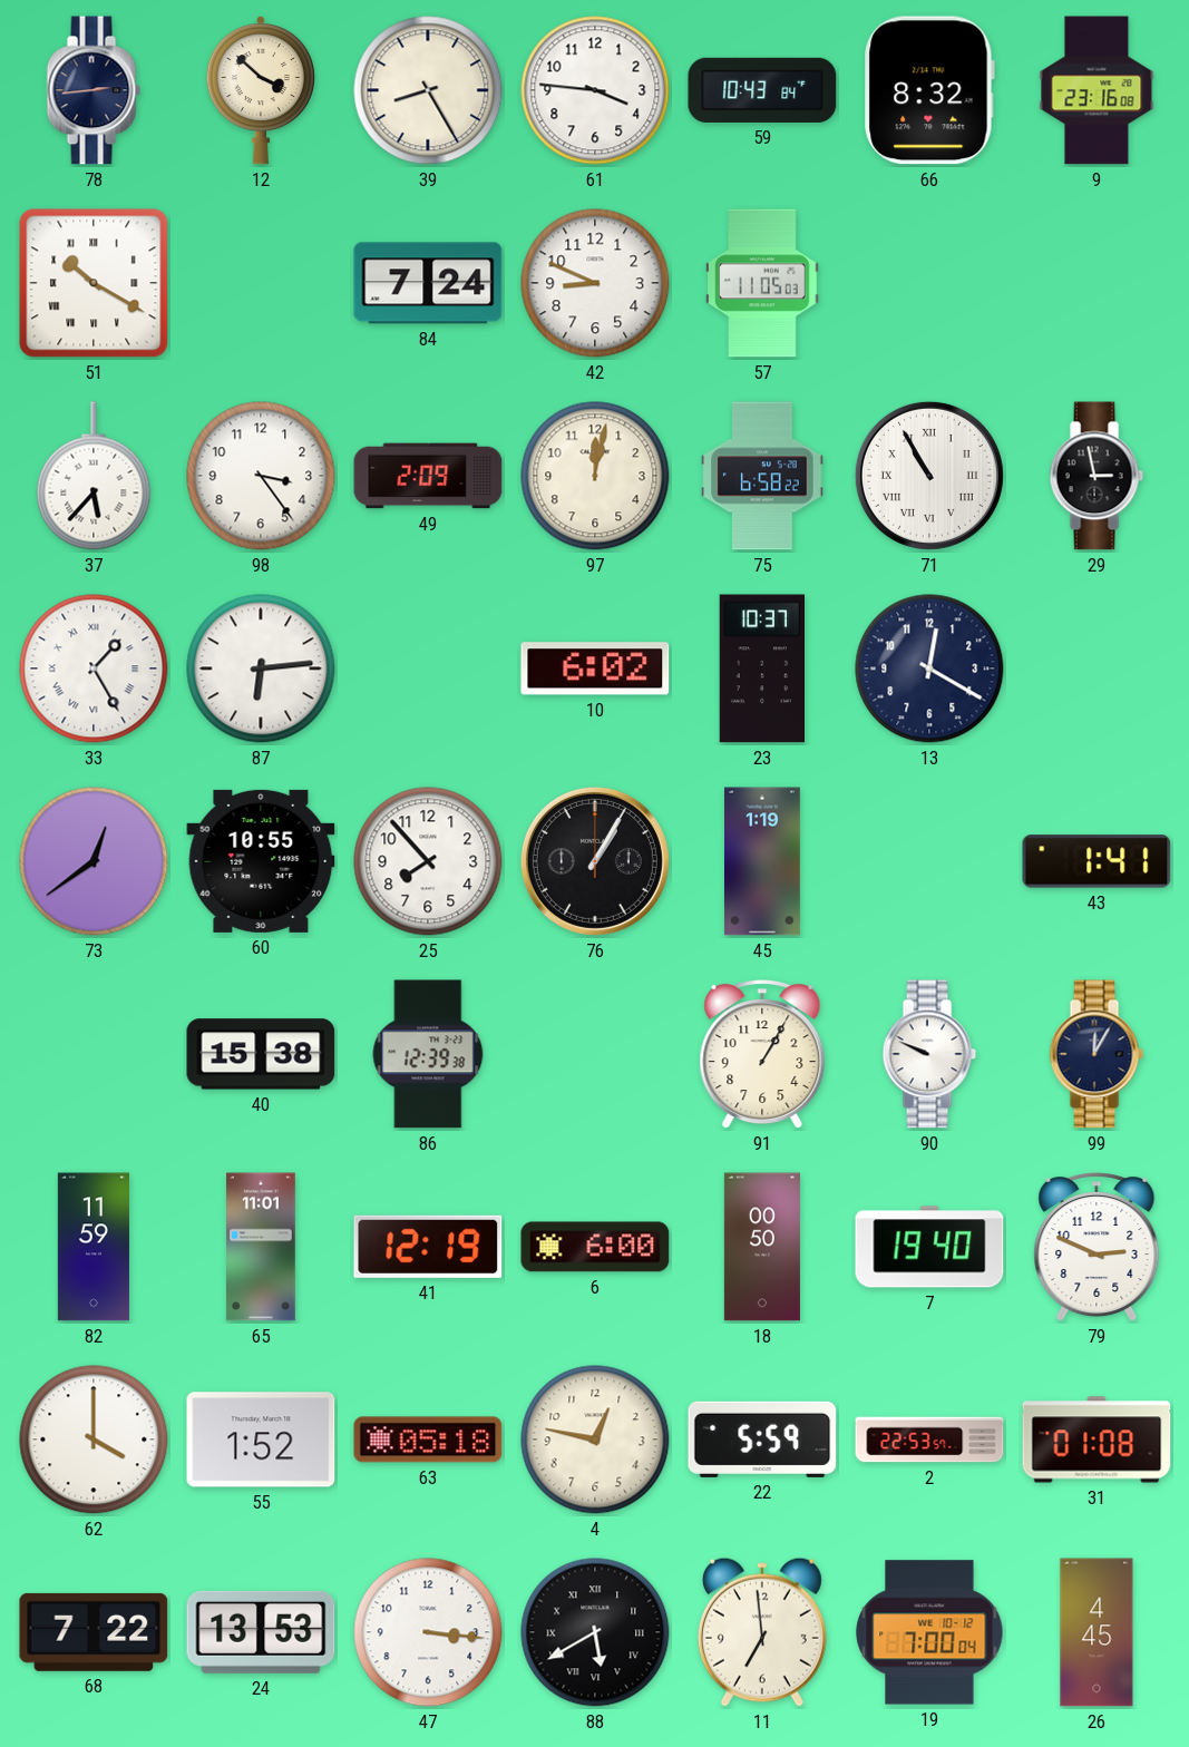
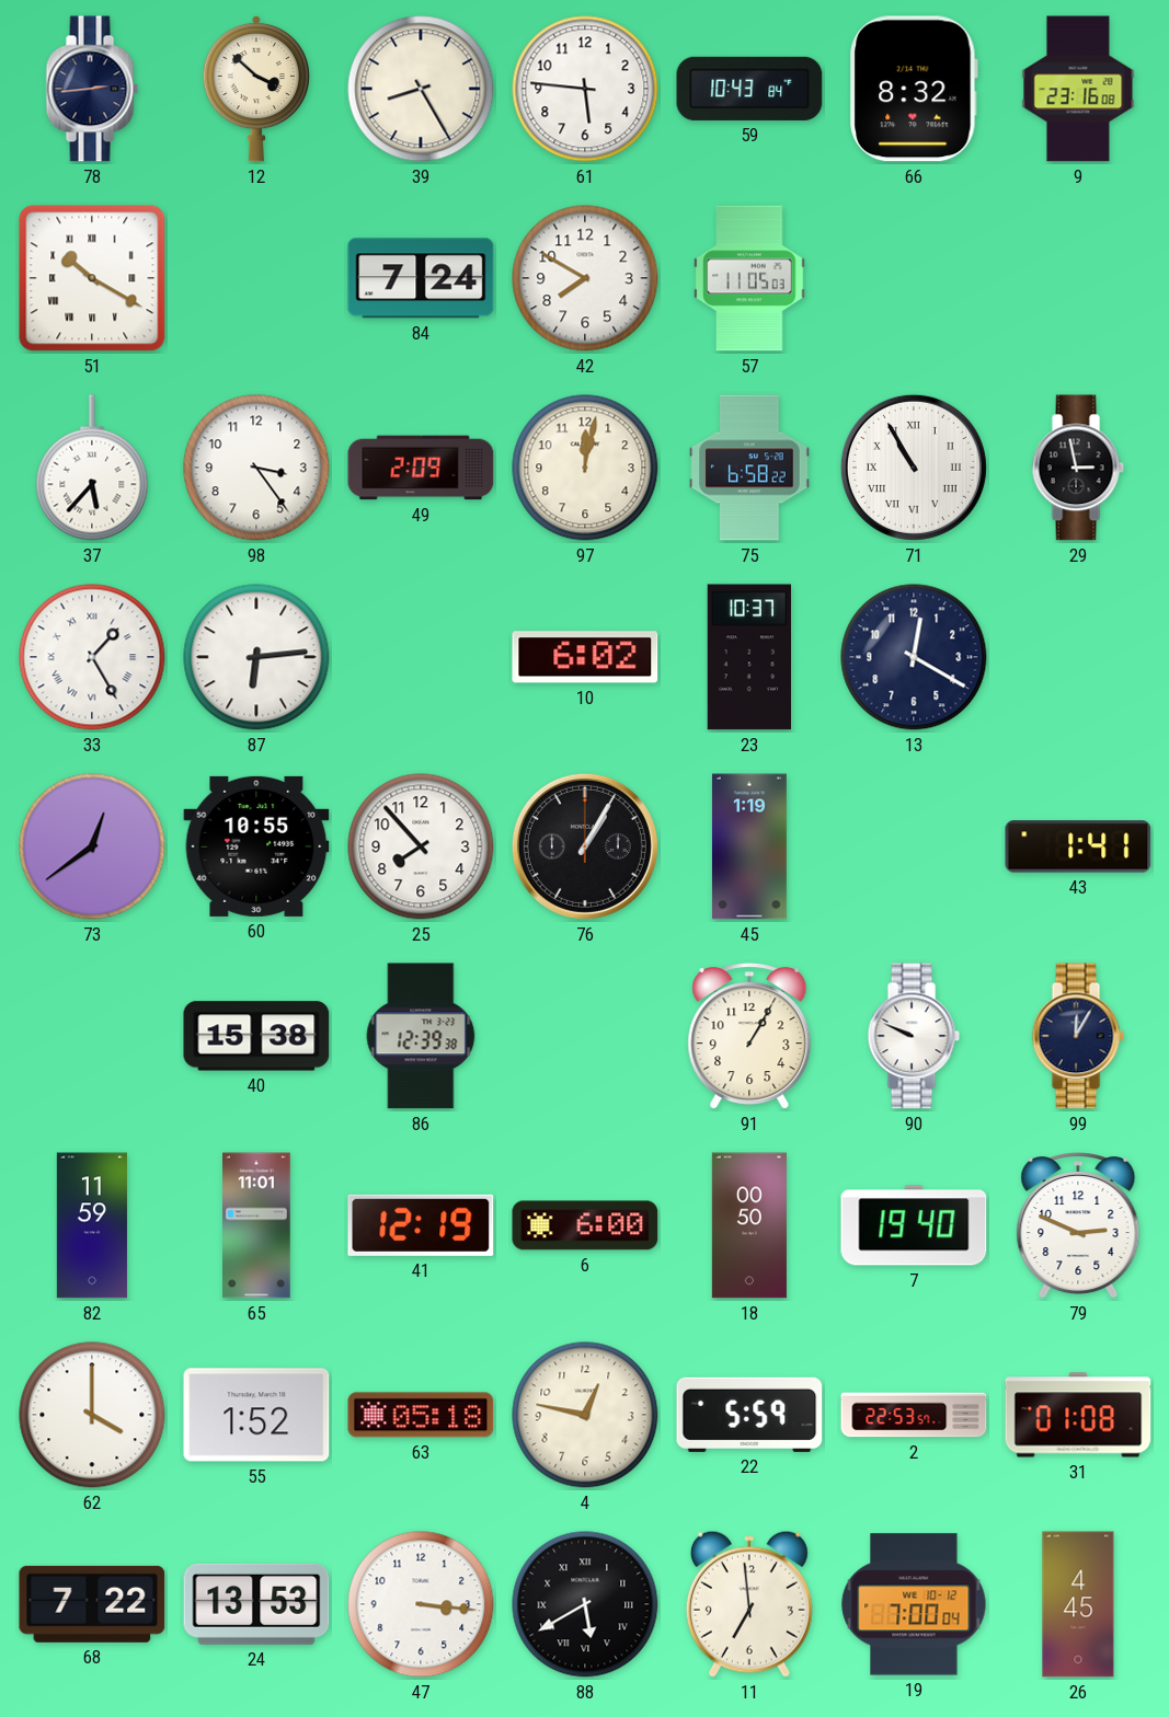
61: 3:46 -> 5:46
42: 8:49 -> 7:50
